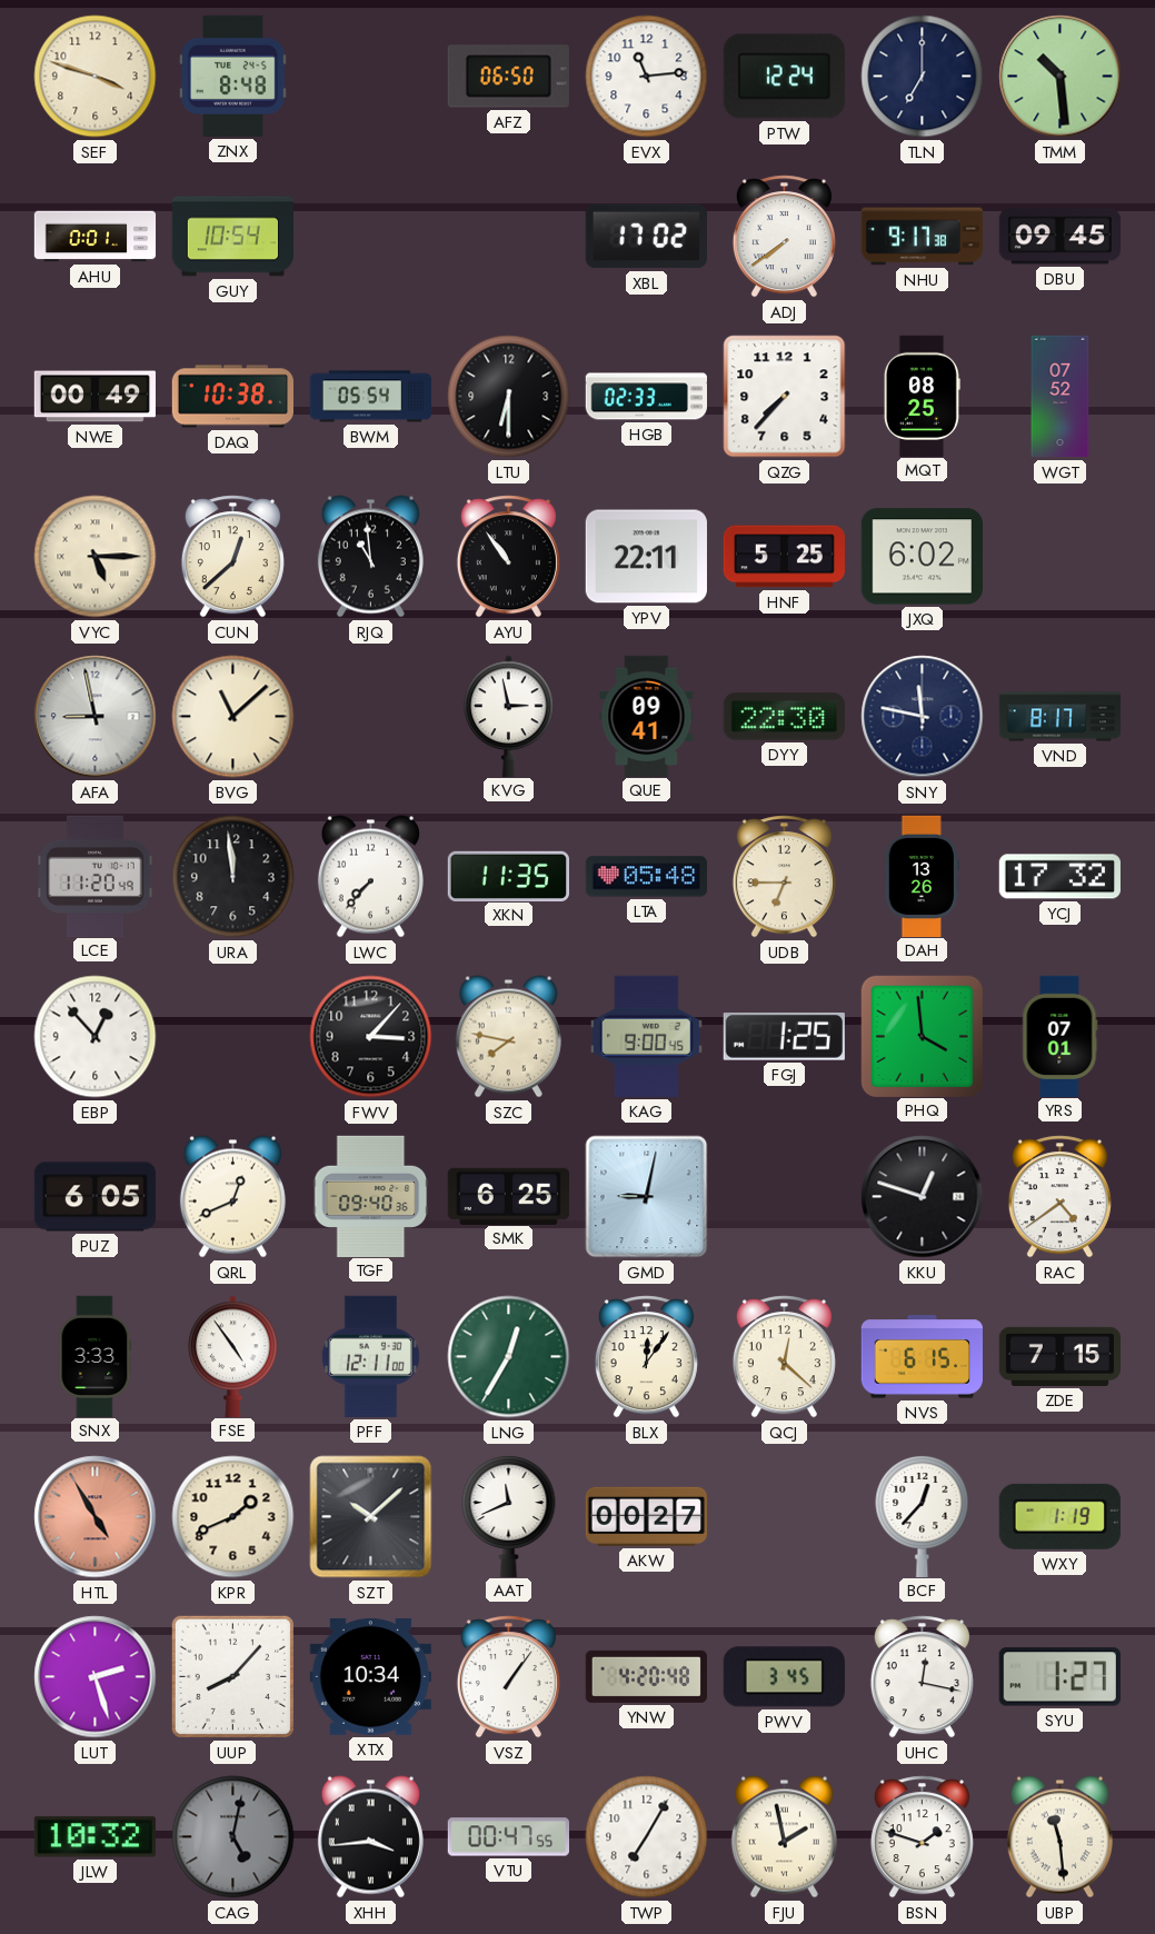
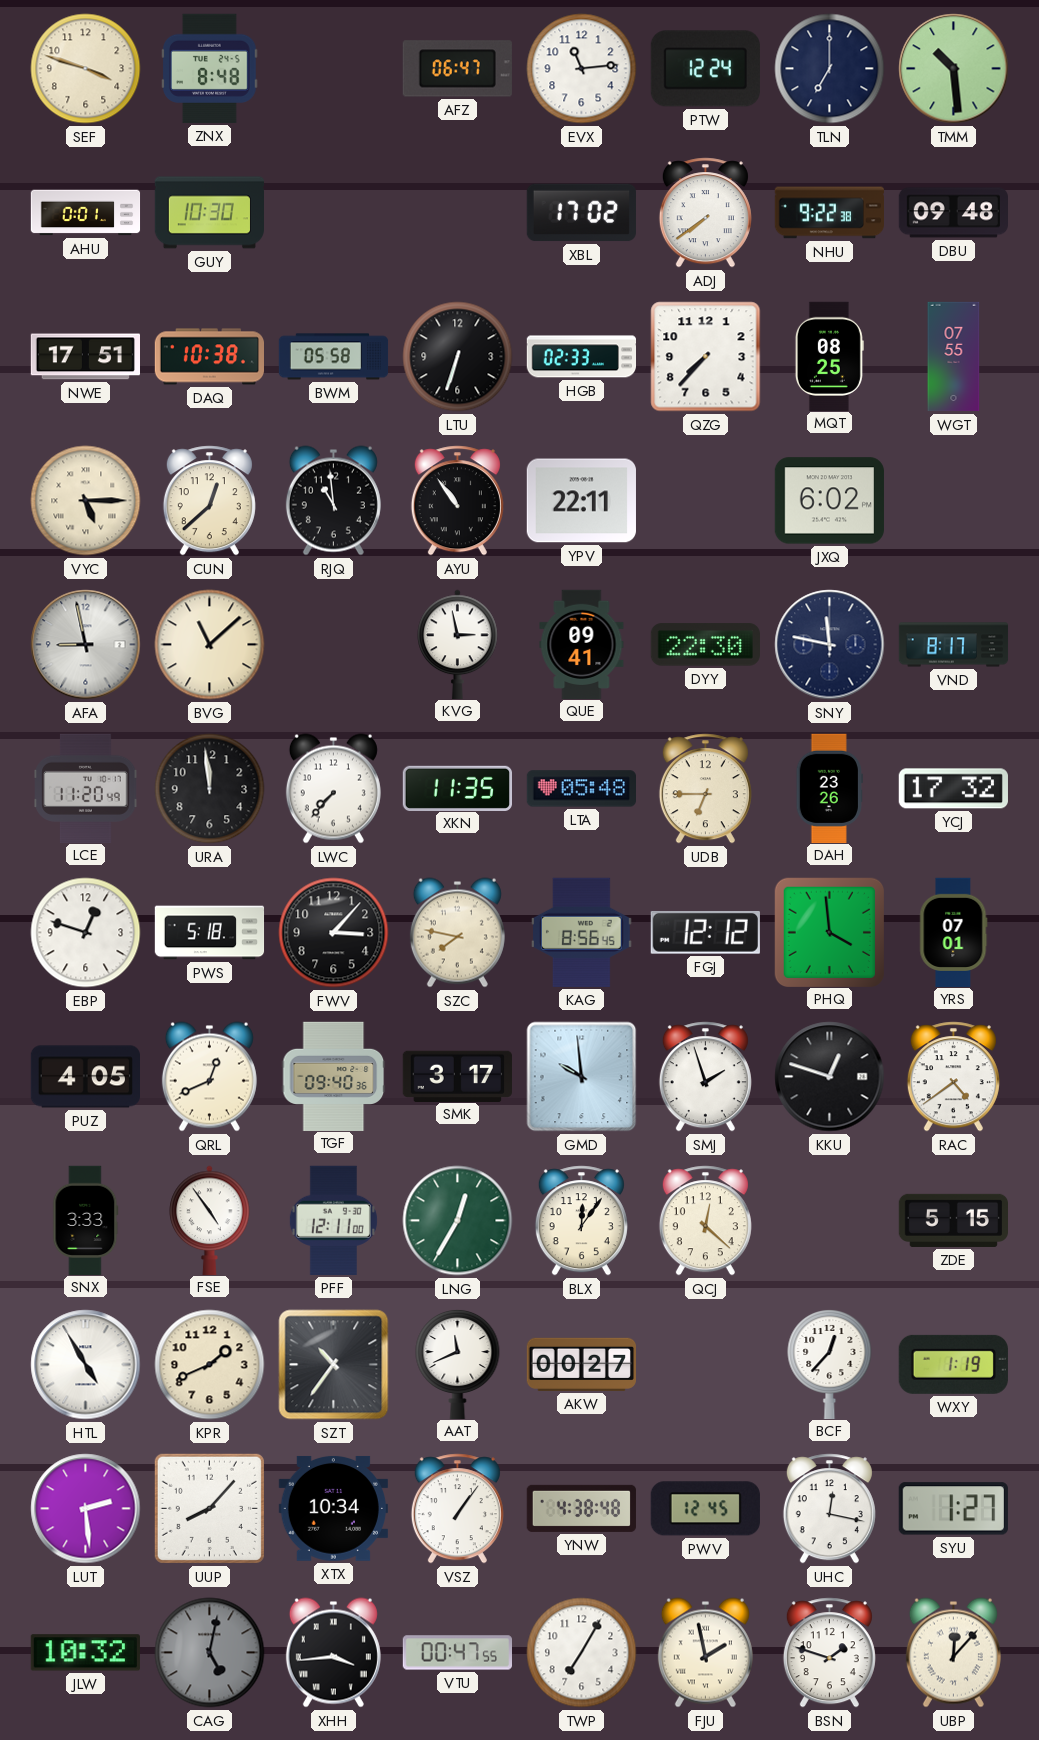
AFZ: 06:50 -> 06:47
GUY: 10:54 -> 10:30
NHU: 9:17 -> 9:22
DBU: 09:45 -> 09:48
NWE: 00:49 -> 17:51
BWM: 05:54 -> 05:58
LTU: 6:30 -> 6:33
WGT: 07:52 -> 07:55
HNF: 5:25 -> none
DAH: 13:26 -> 23:26
EBP: 12:53 -> 12:48
PWS: none -> 5:18
KAG: 9:00 -> 8:56
FGJ: 1:25 -> 12:12
PUZ: 6:05 -> 4:05
SMK: 6:25 -> 3:17
GMD: 9:02 -> 9:59
SMJ: none -> 1:57
NVS: 6:15 -> none
ZDE: 7:15 -> 5:15
HTL dial: salmon -> white
SZT: 10:08 -> 10:36
LUT: 2:27 -> 2:29
YNW: 4:20 -> 4:38
PWV: 3:45 -> 12:45
UBP: 11:29 -> 12:07
